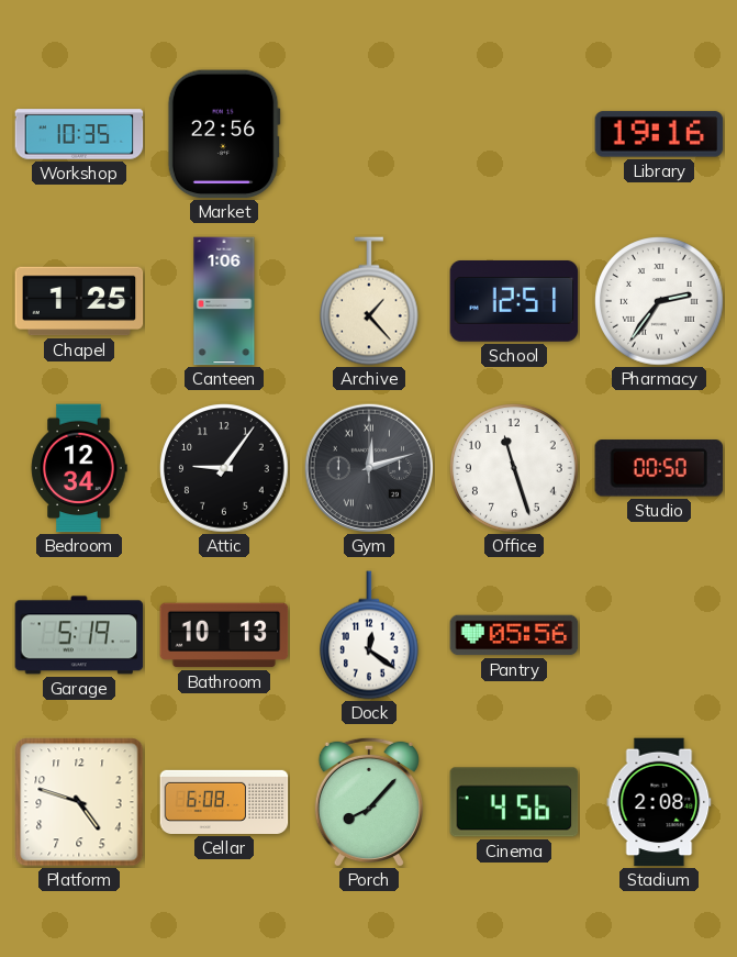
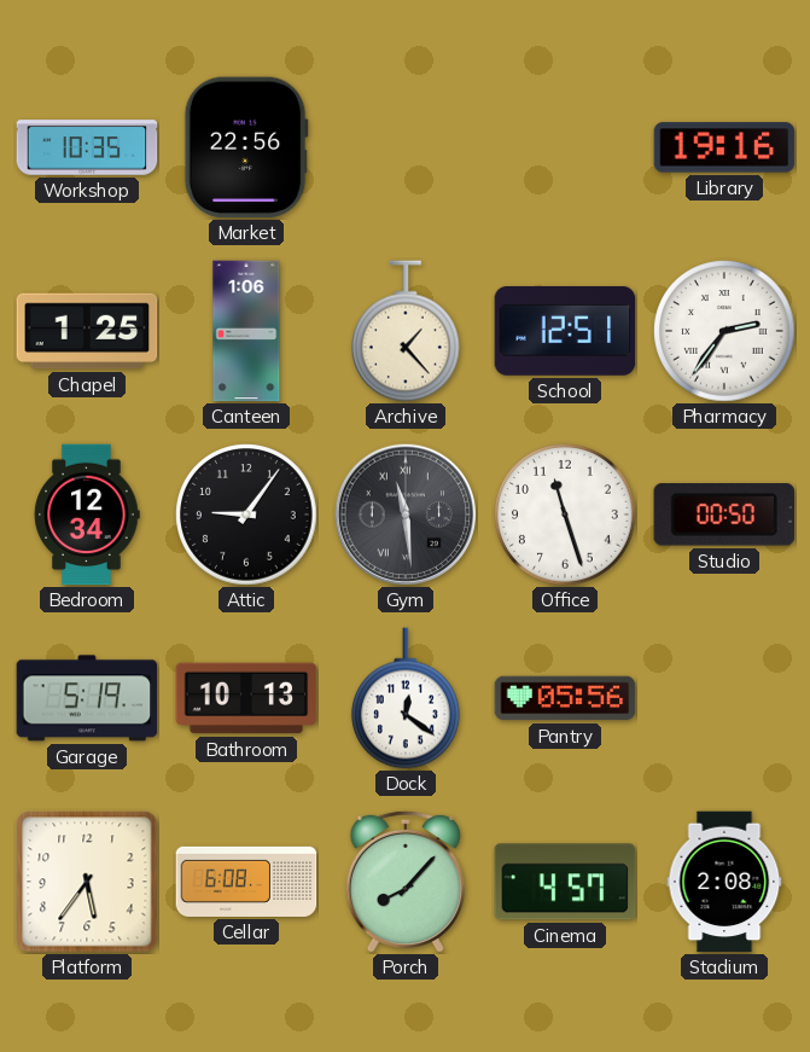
Gym: 12:12 -> 11:29
Platform: 4:48 -> 5:36
Cinema: 4:56 -> 4:57
